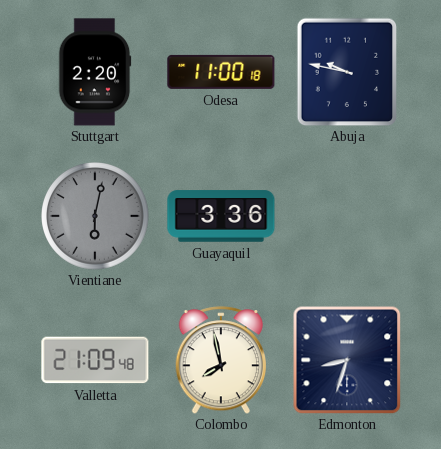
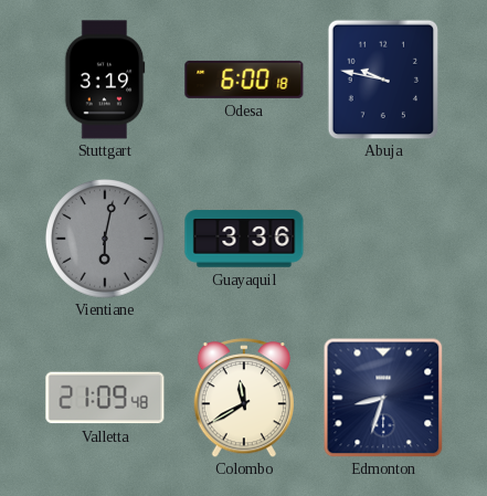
Stuttgart: 2:20 -> 3:19
Odesa: 11:00 -> 6:00
Colombo: 7:58 -> 11:40
